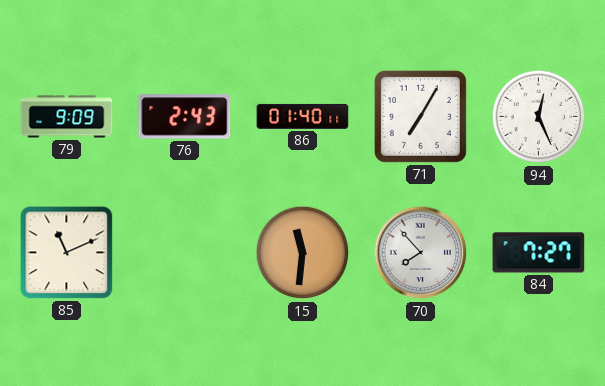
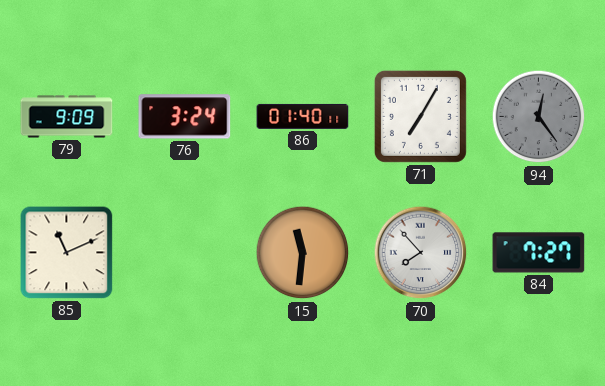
76: 2:43 -> 3:24
94: 12:26 -> 12:24
94 dial: white -> grey
